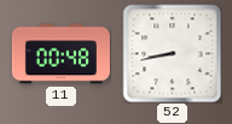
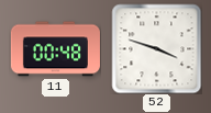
52: 8:43 -> 3:48
